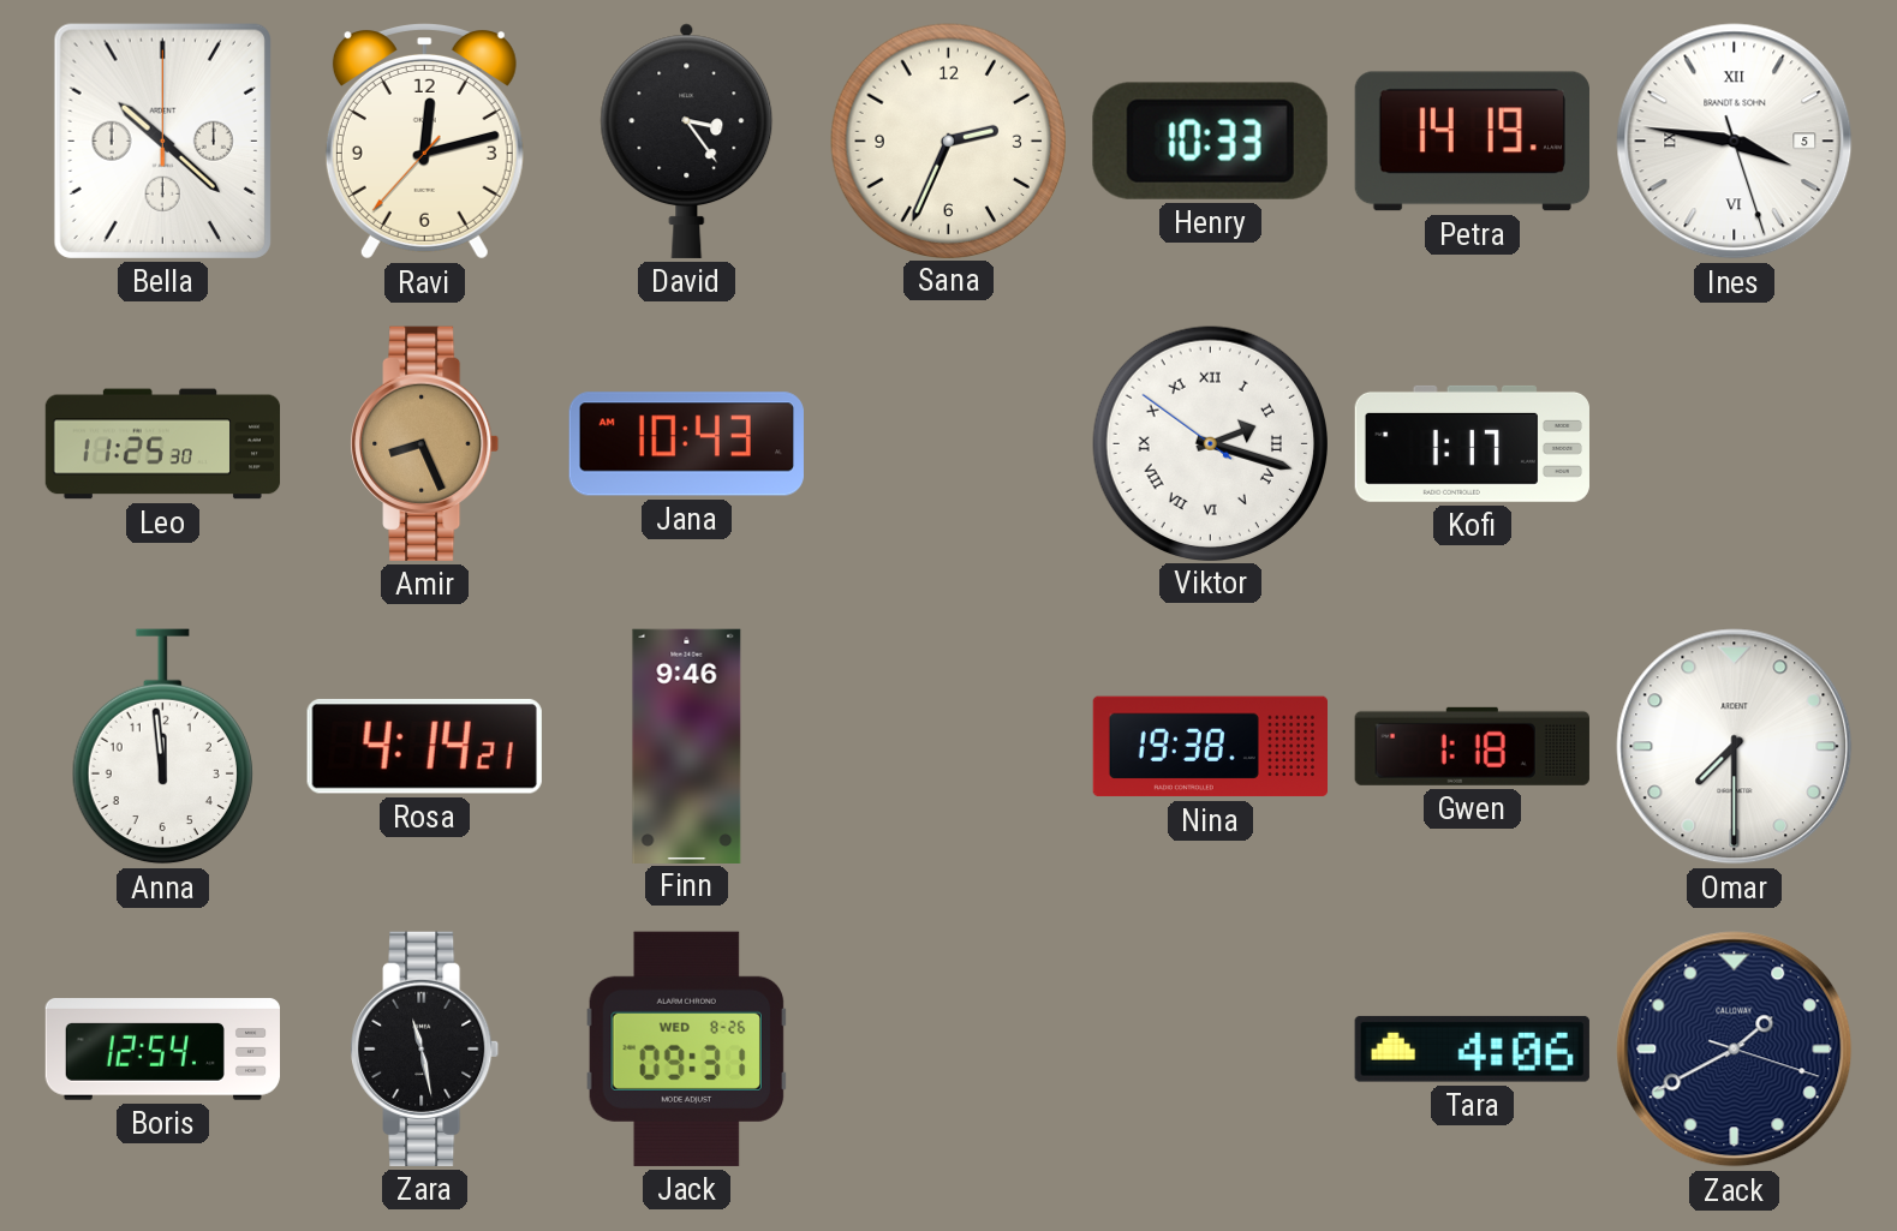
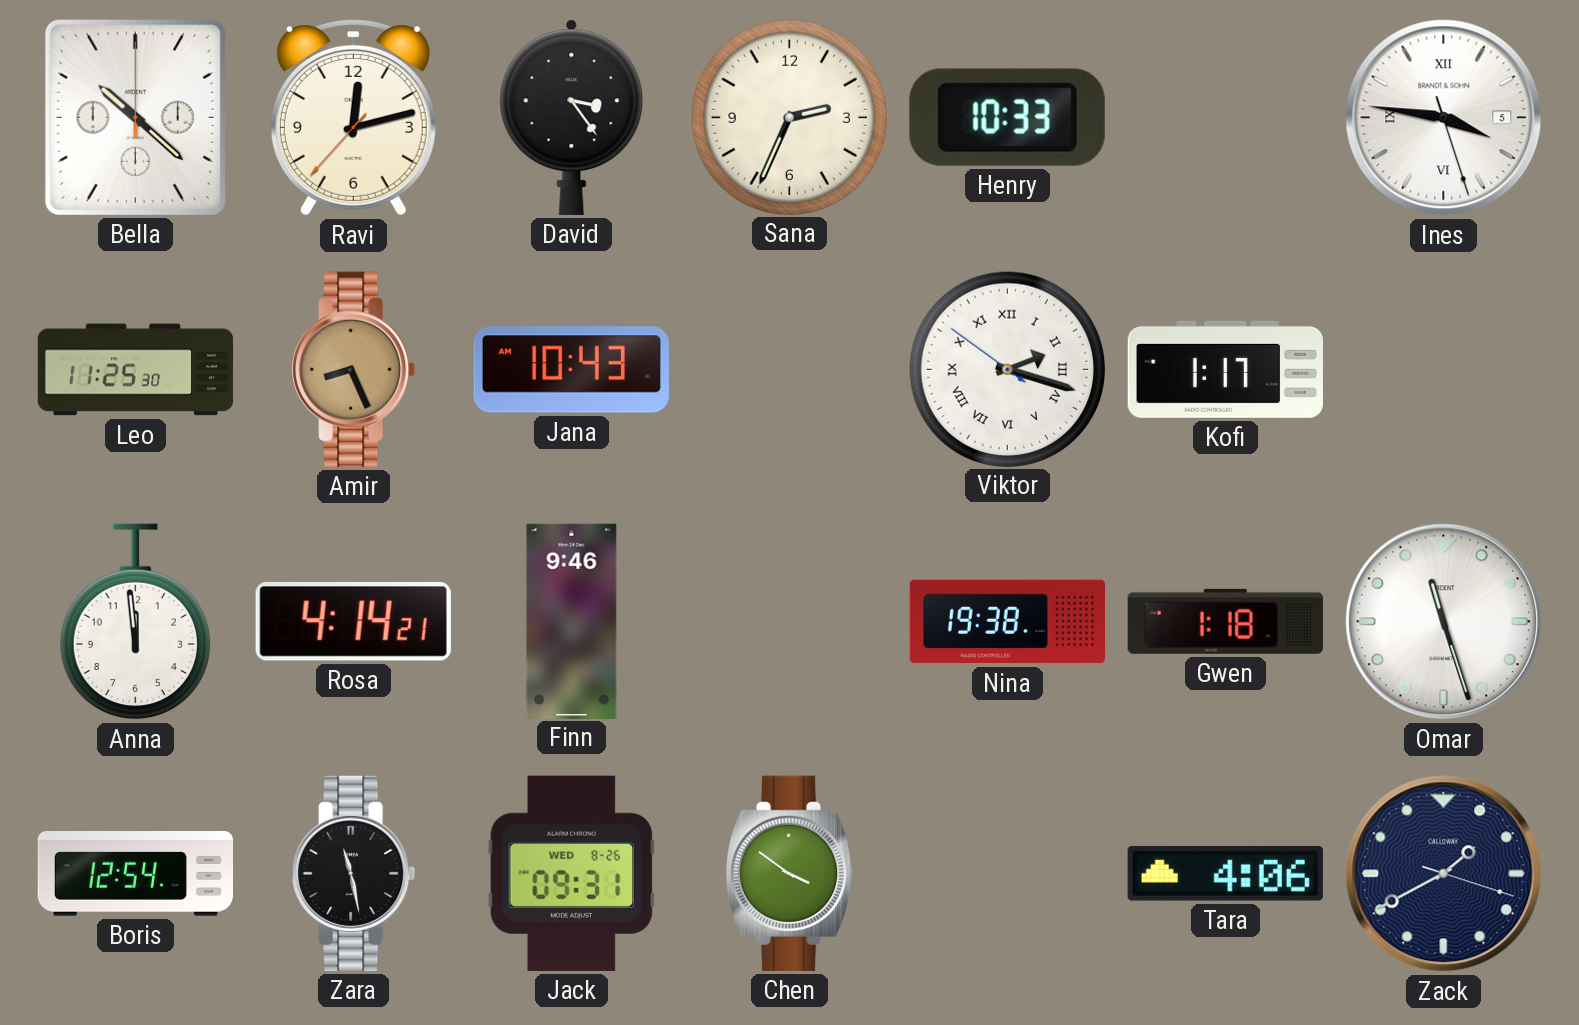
Petra: 14:19 -> none
Omar: 7:30 -> 11:27
Chen: none -> 3:51
